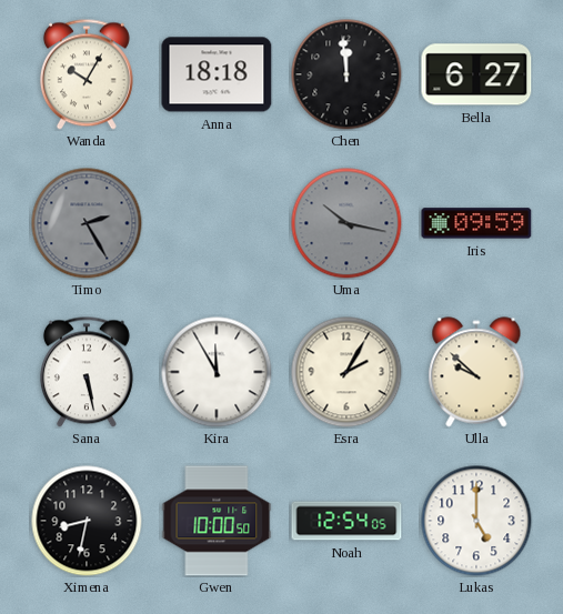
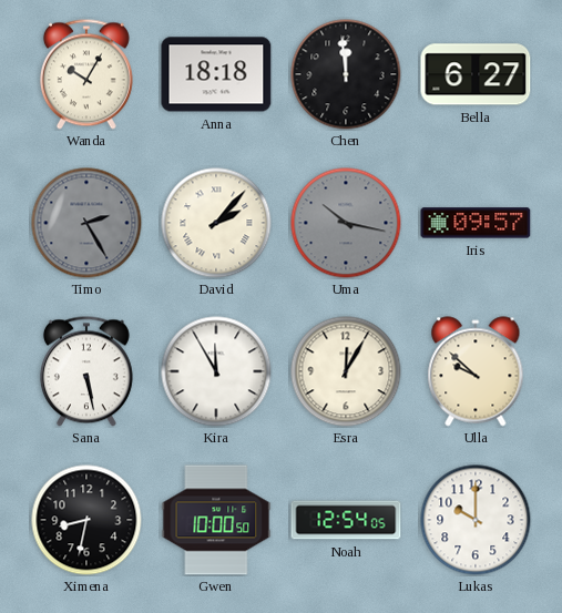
David: none -> 2:07
Iris: 09:59 -> 09:57
Esra: 2:05 -> 12:05
Lukas: 5:00 -> 10:00
